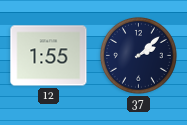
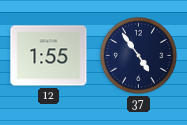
37: 2:08 -> 4:54
